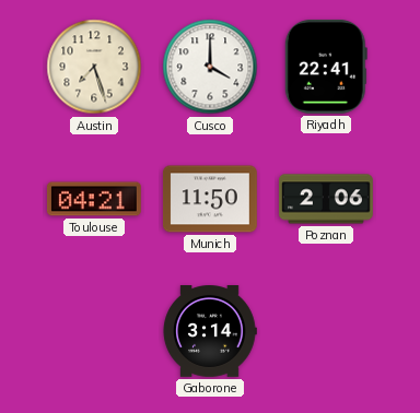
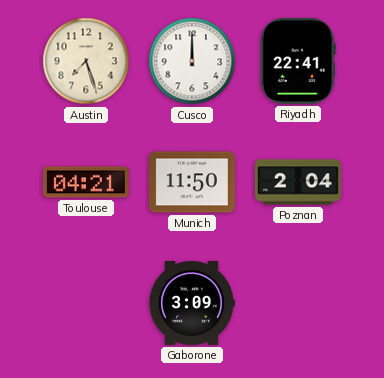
Cusco: 4:00 -> 12:00
Poznan: 2:06 -> 2:04
Gaborone: 3:14 -> 3:09
